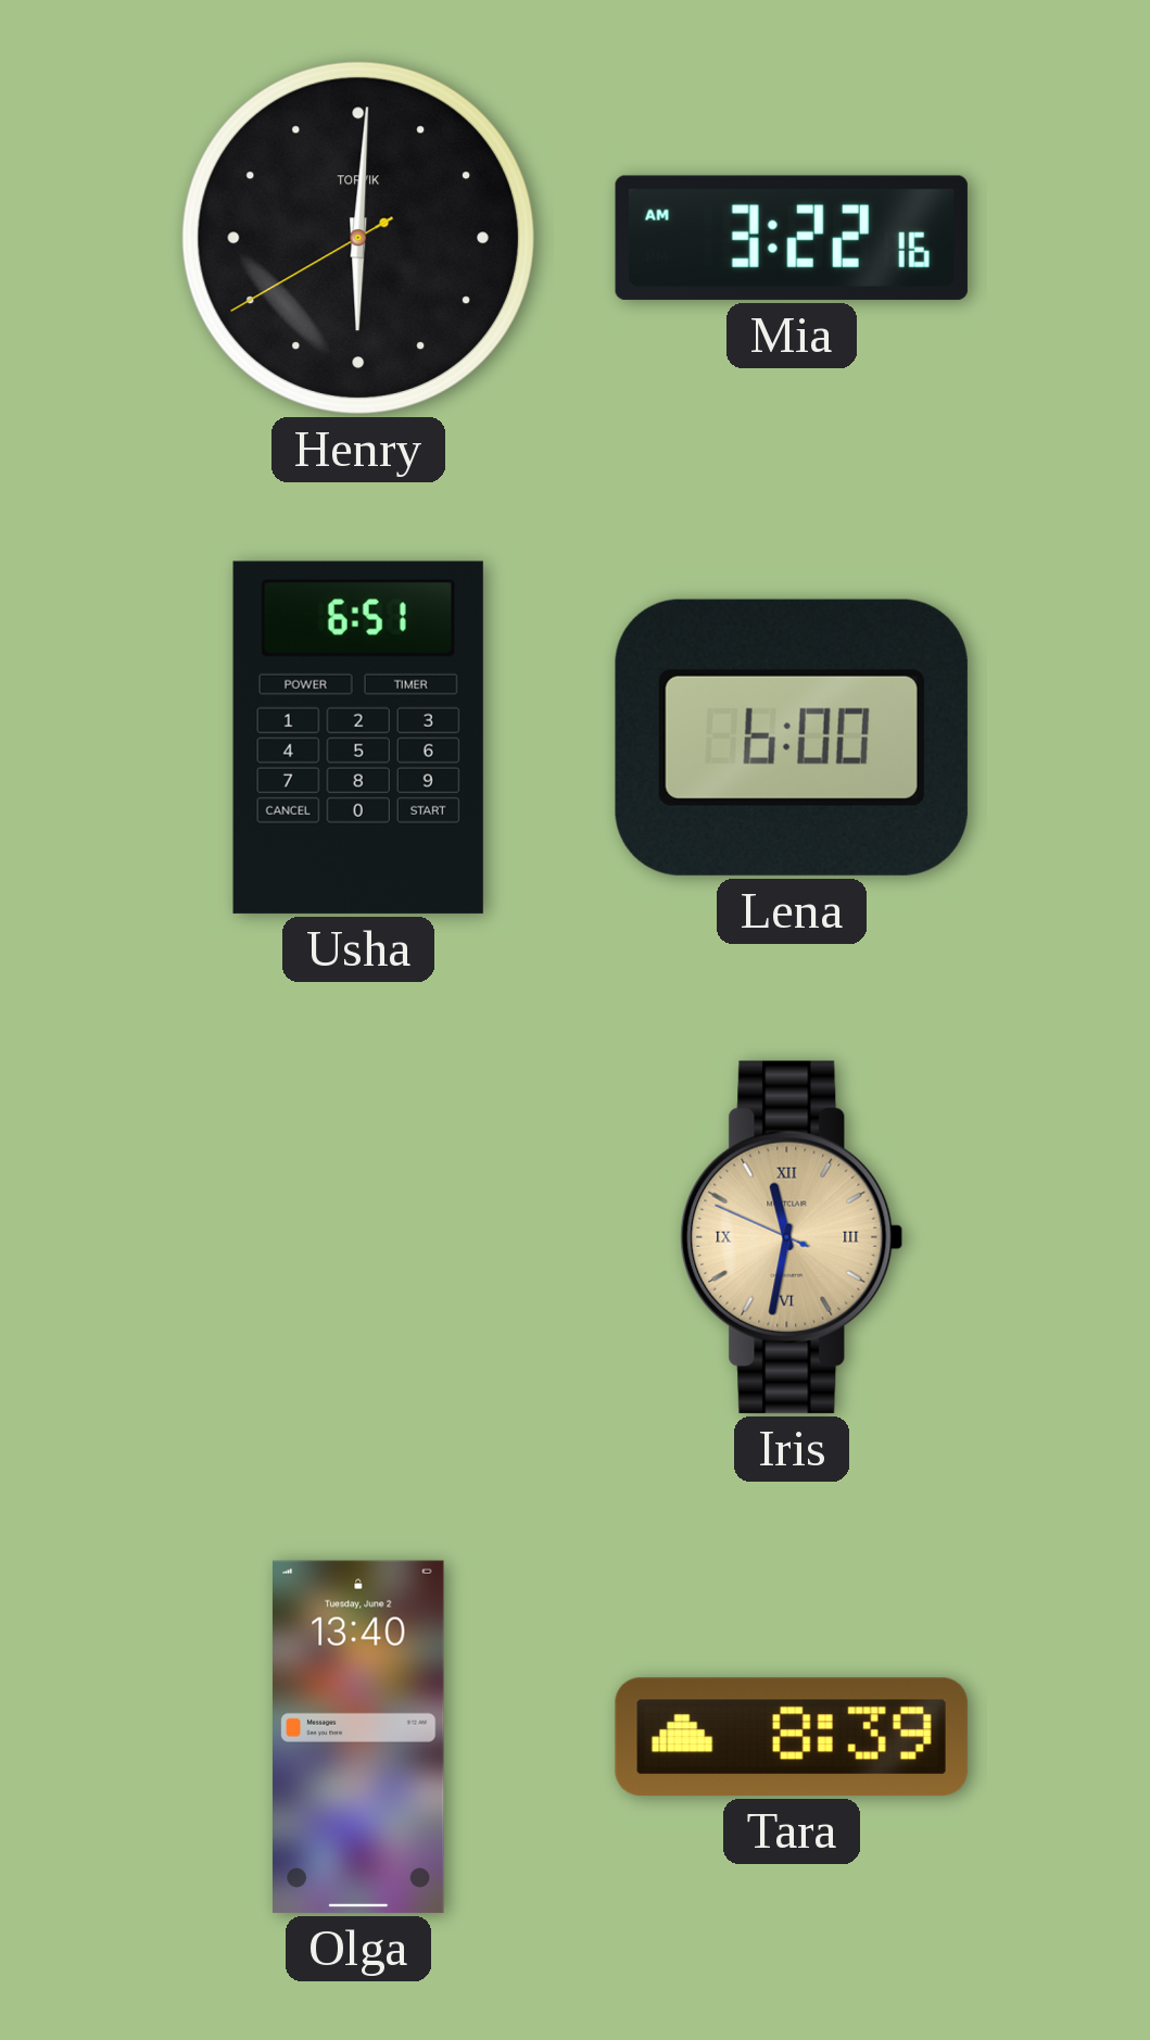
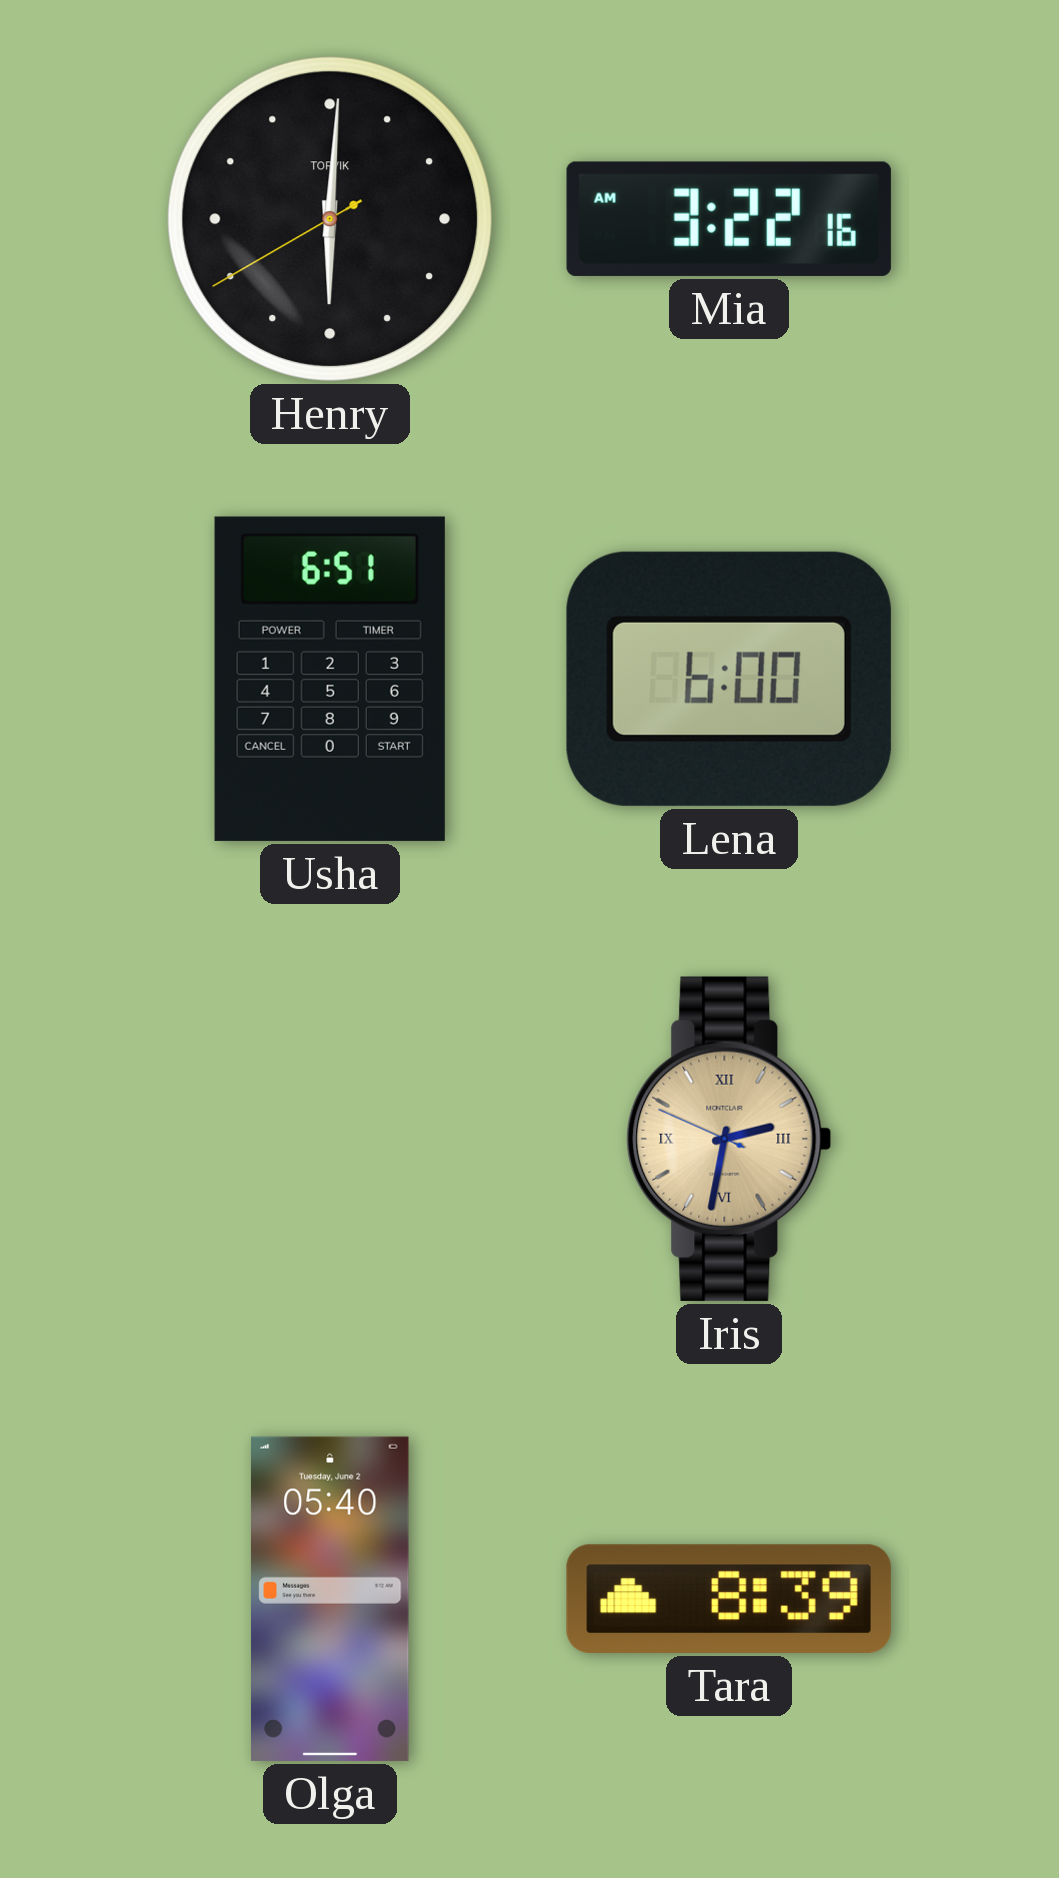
Iris: 11:31 -> 2:31
Olga: 13:40 -> 05:40
